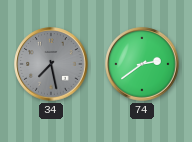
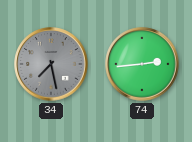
74: 2:39 -> 2:44
